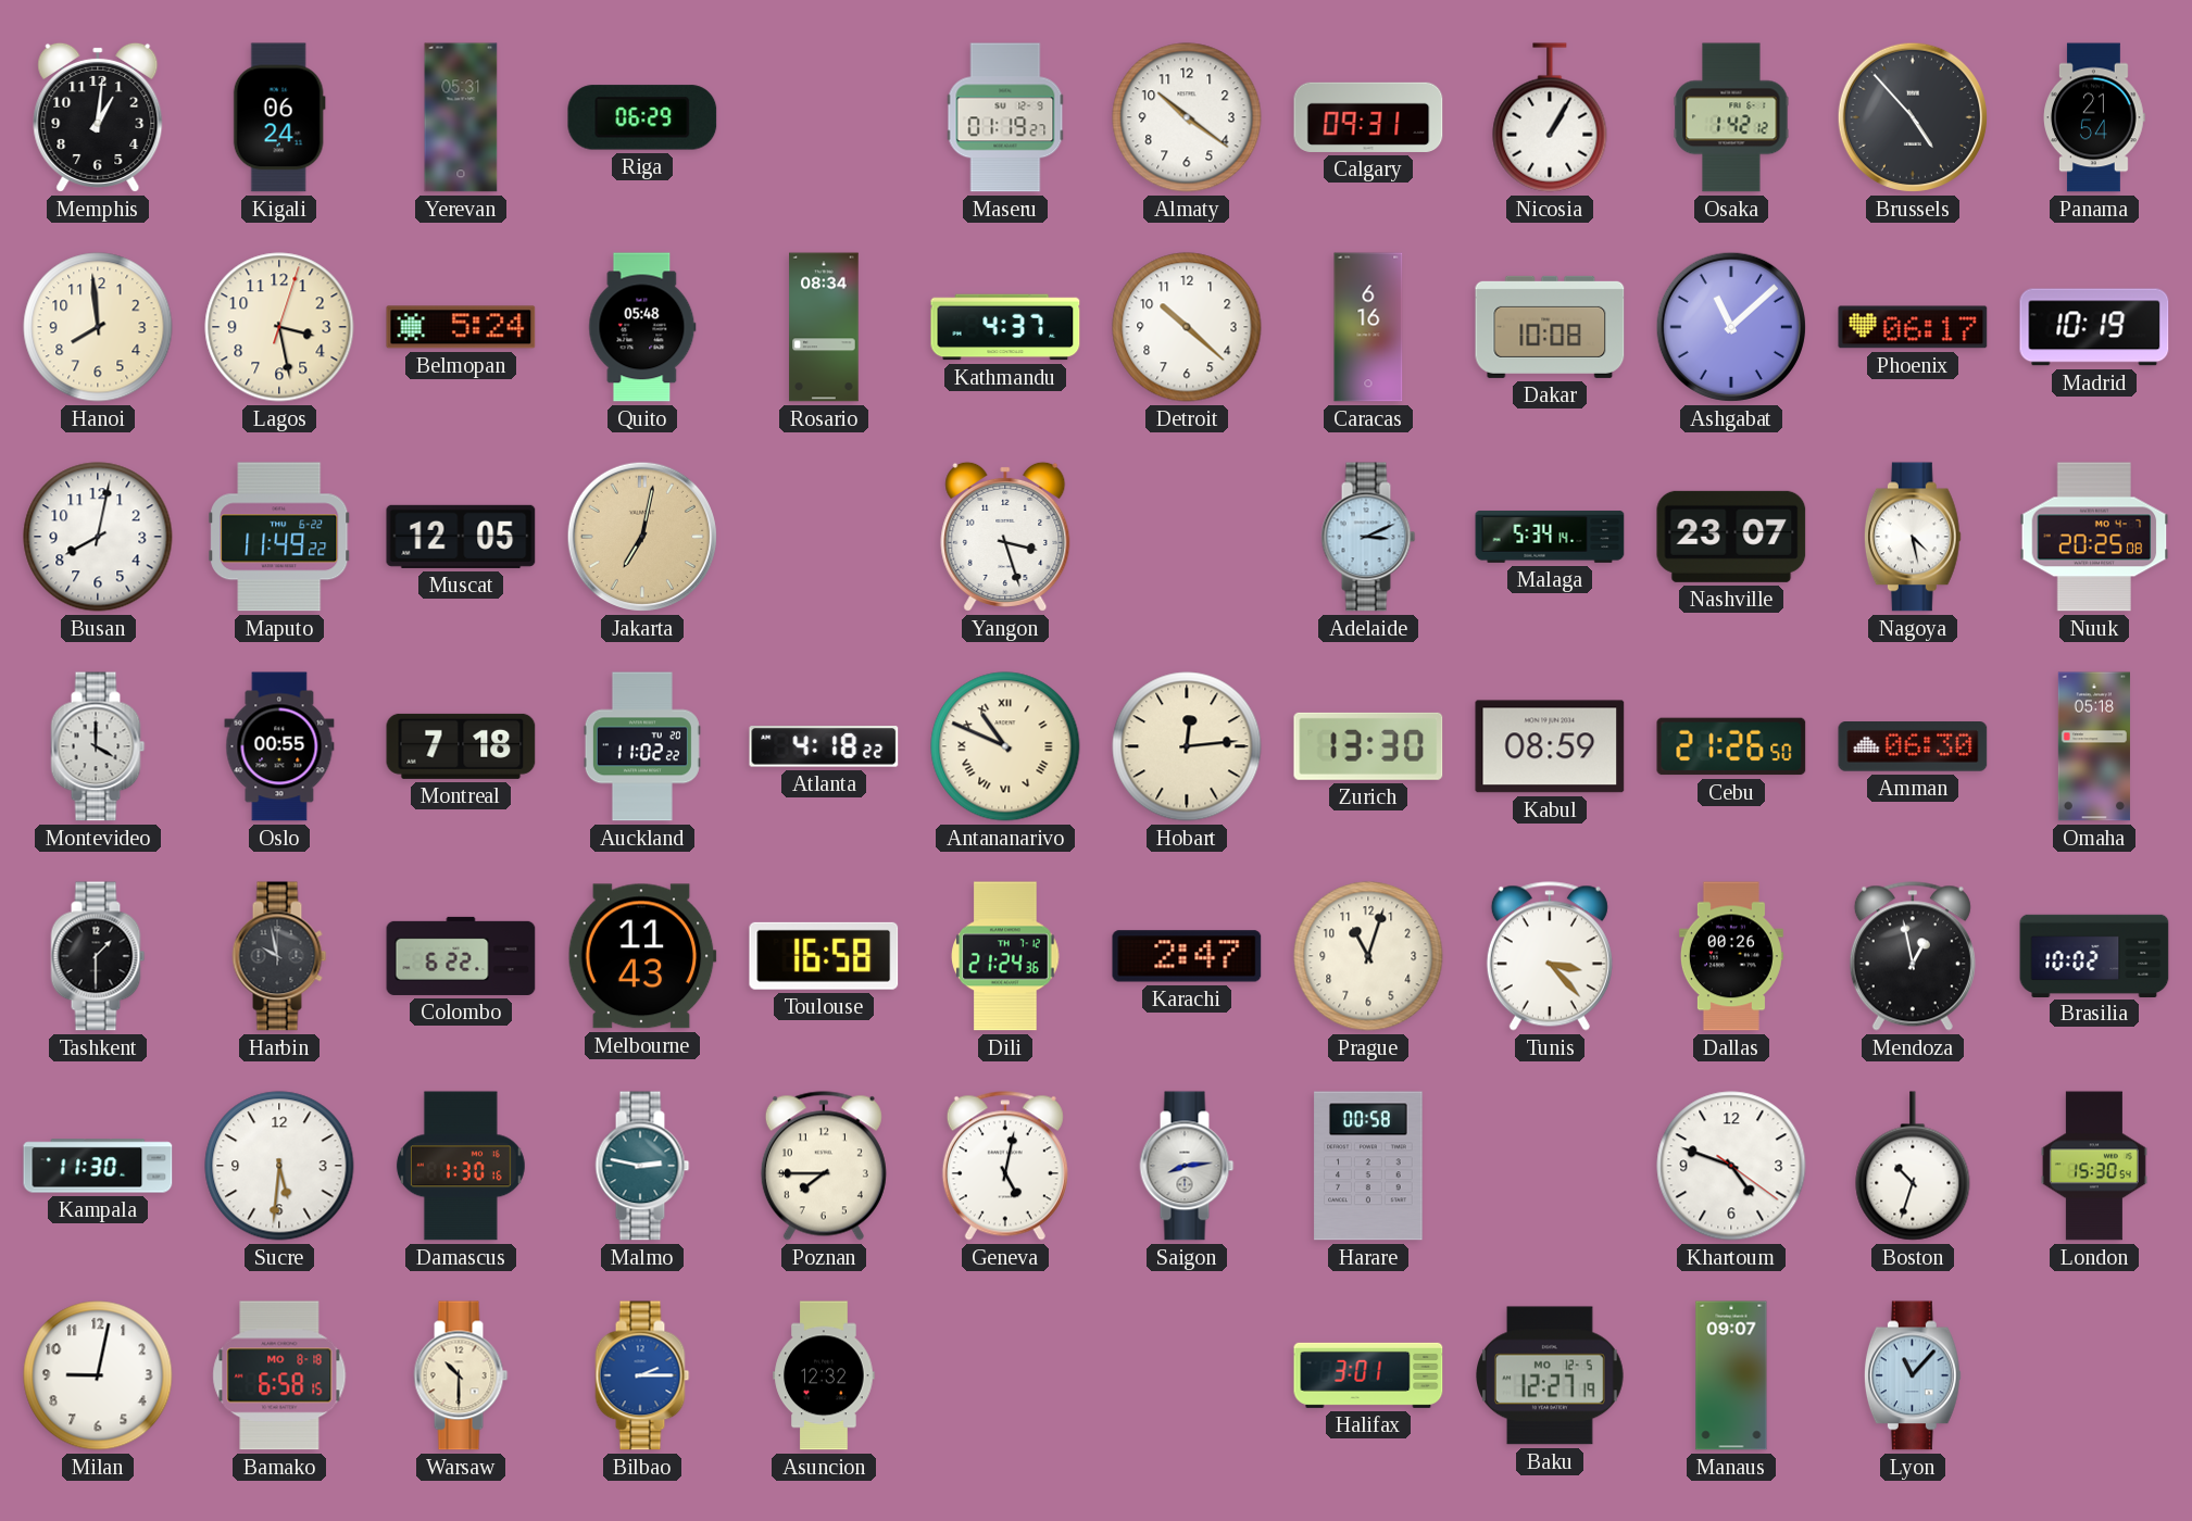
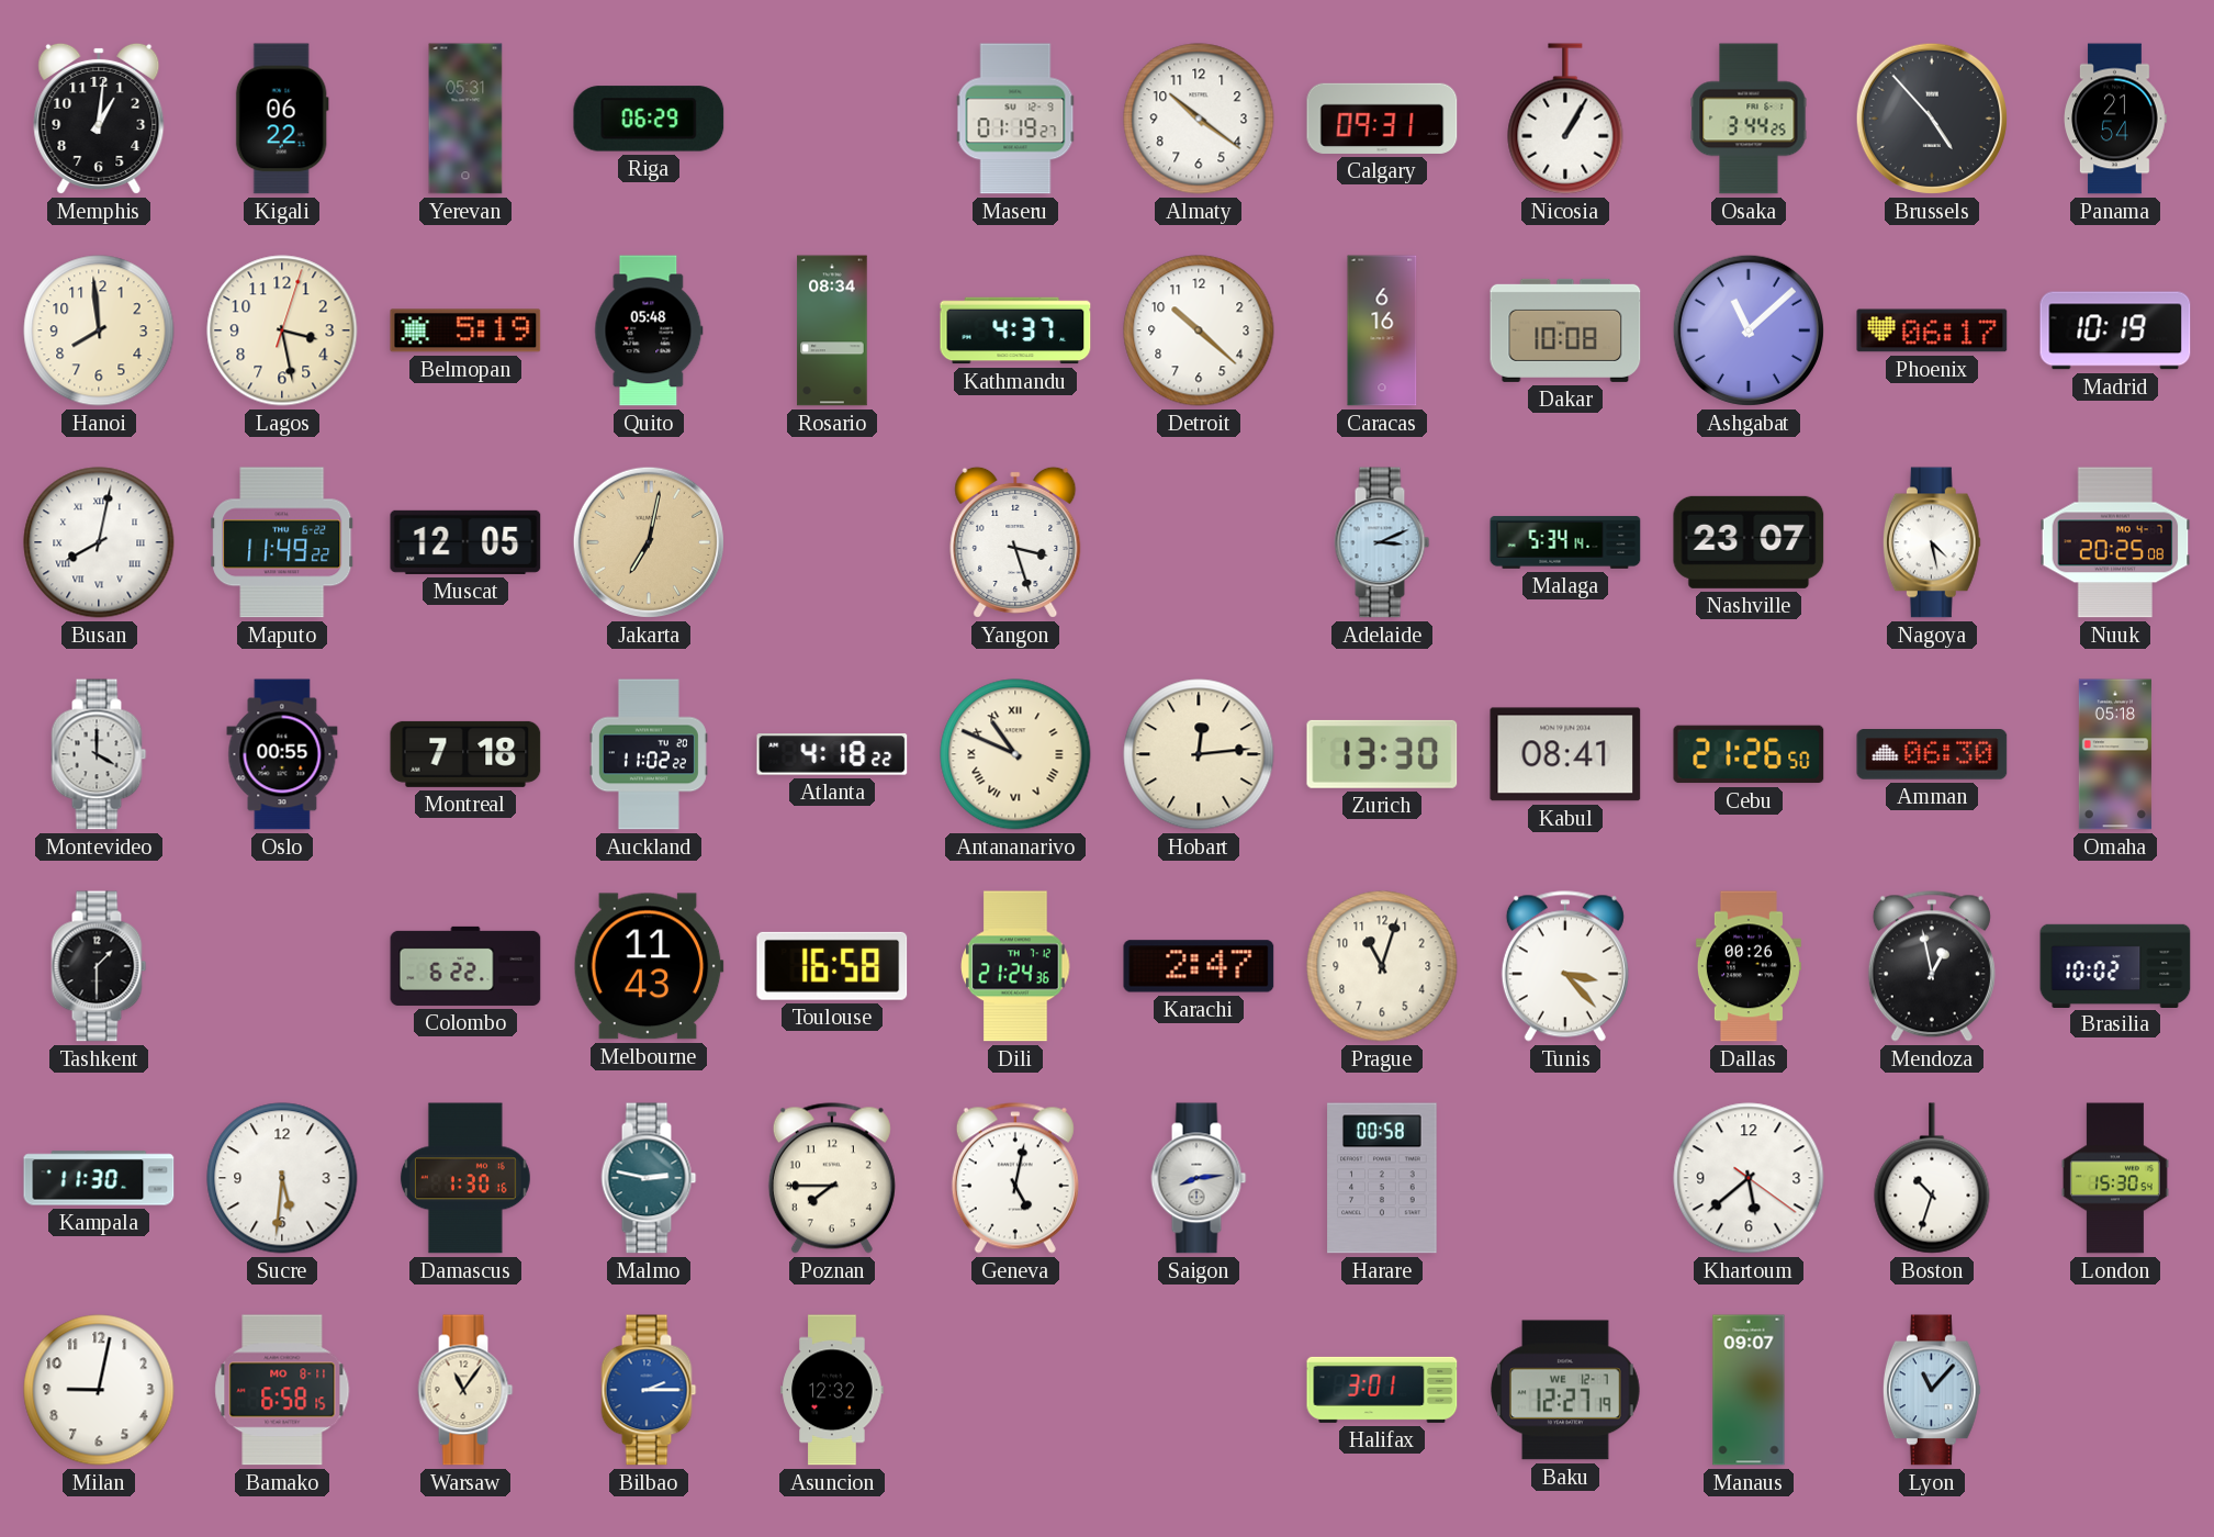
Kigali: 06:24 -> 06:22
Osaka: 1:42 -> 3:44
Belmopan: 5:24 -> 5:19
Busan numerals: Arabic -> Roman
Kabul: 08:59 -> 08:41
Harbin: 9:58 -> none
Khartoum: 4:48 -> 5:38
Bamako date: MO 8-18 -> MO 8-11
Warsaw: 10:30 -> 11:06
Baku date: MO 12-5 -> WE 12-7
